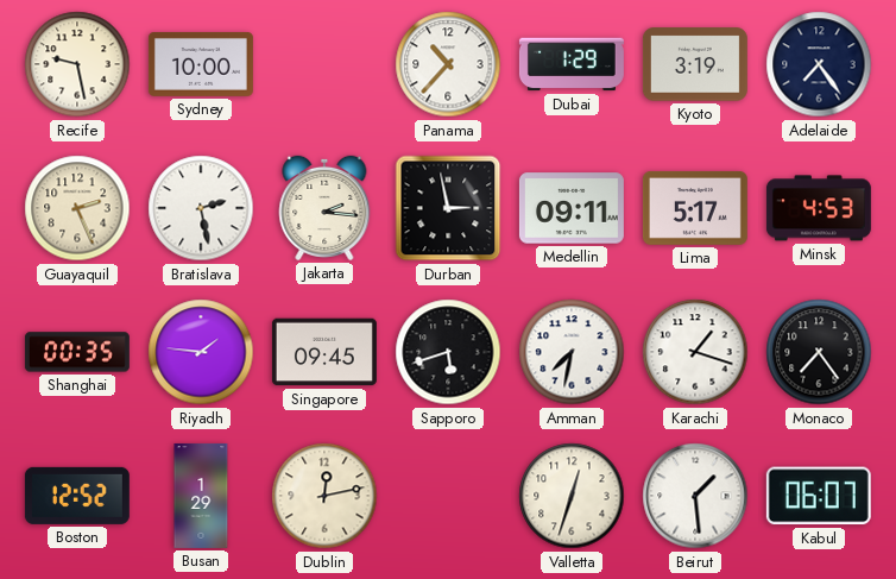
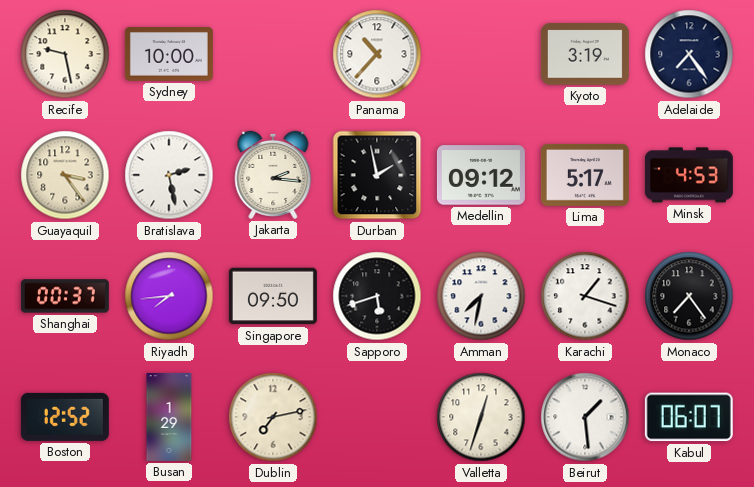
Dubai: 1:29 -> none
Guayaquil: 2:26 -> 3:24
Durban: 2:58 -> 1:58
Medellin: 09:11 -> 09:12
Shanghai: 00:35 -> 00:37
Riyadh: 1:46 -> 7:44
Singapore: 09:45 -> 09:50
Dublin: 12:13 -> 7:13
